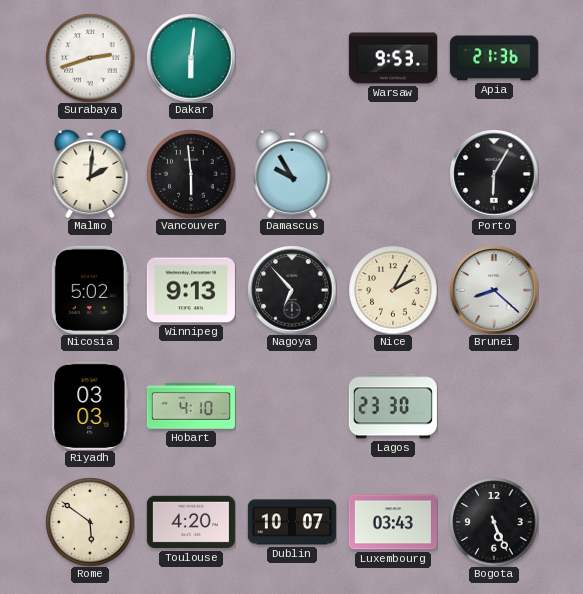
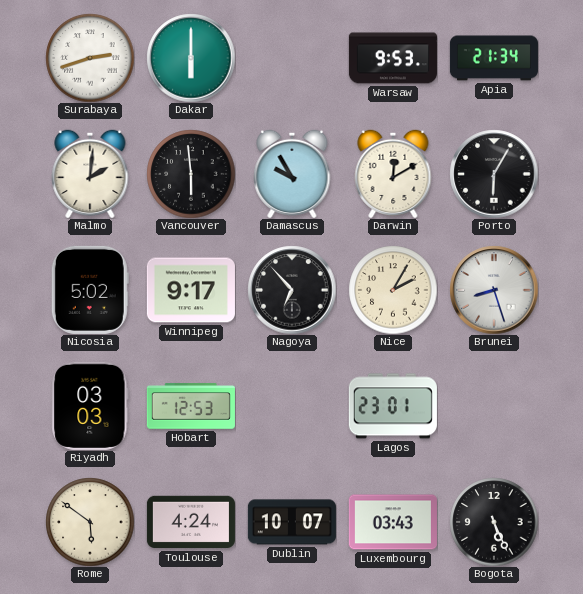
Dakar: 6:01 -> 6:00
Apia: 21:36 -> 21:34
Darwin: none -> 12:10
Winnipeg: 9:13 -> 9:17
Brunei: 8:22 -> 8:27
Hobart: 4:10 -> 12:53
Lagos: 23:30 -> 23:01
Toulouse: 4:20 -> 4:24
